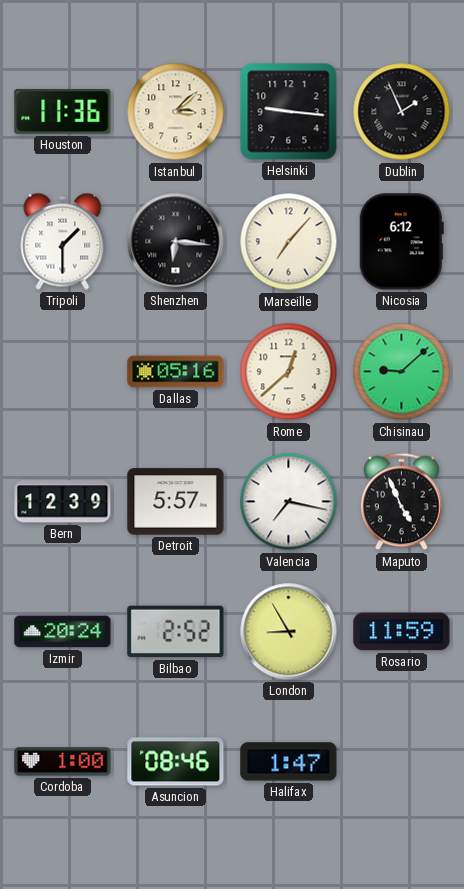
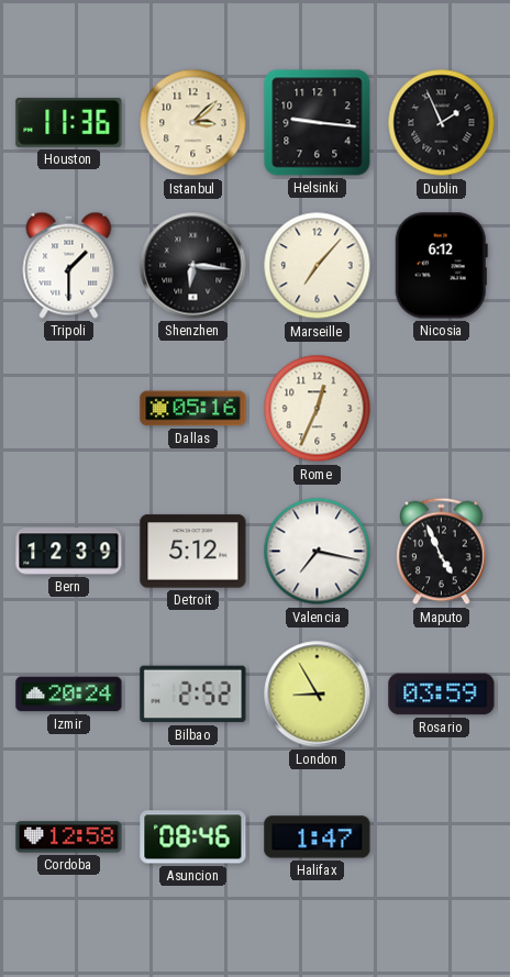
Rome: 12:38 -> 12:34
Chisinau: 9:08 -> none
Detroit: 5:57 -> 5:12
Rosario: 11:59 -> 03:59
Cordoba: 1:00 -> 12:58
